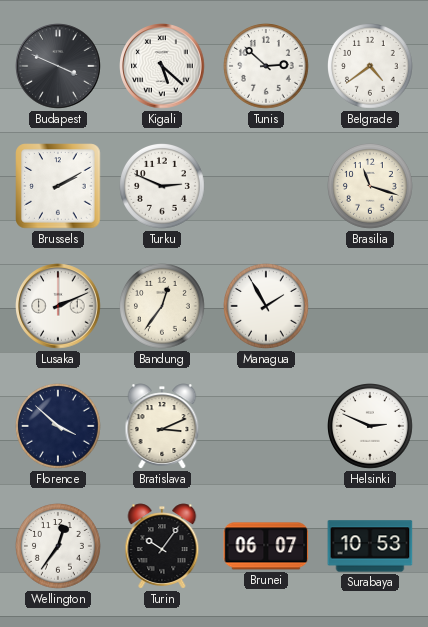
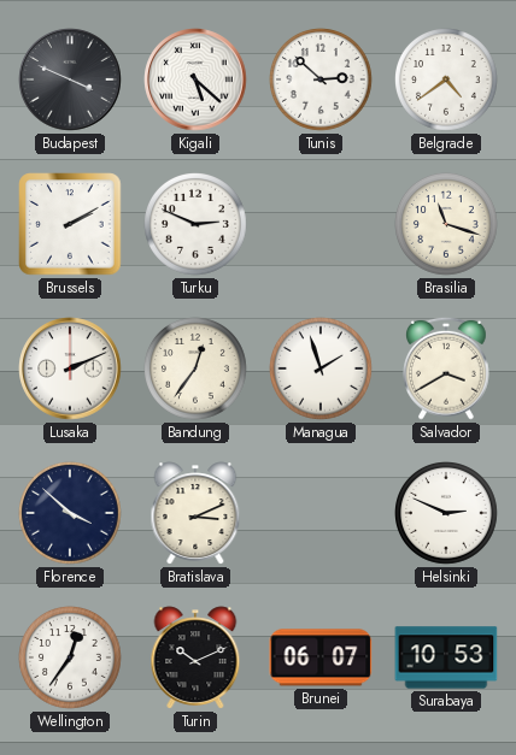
Managua: 1:55 -> 1:57
Salvador: none -> 3:40
Turin: 10:06 -> 10:11
